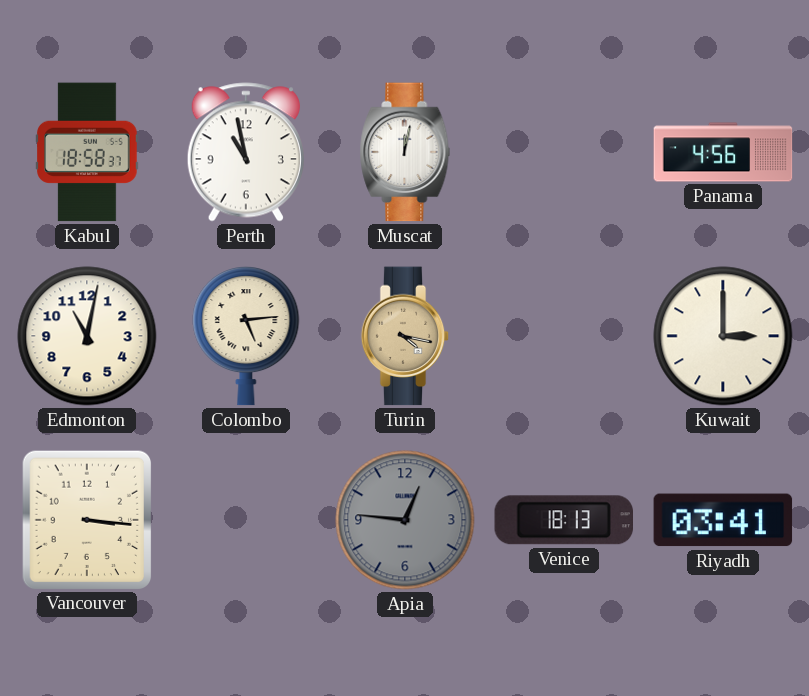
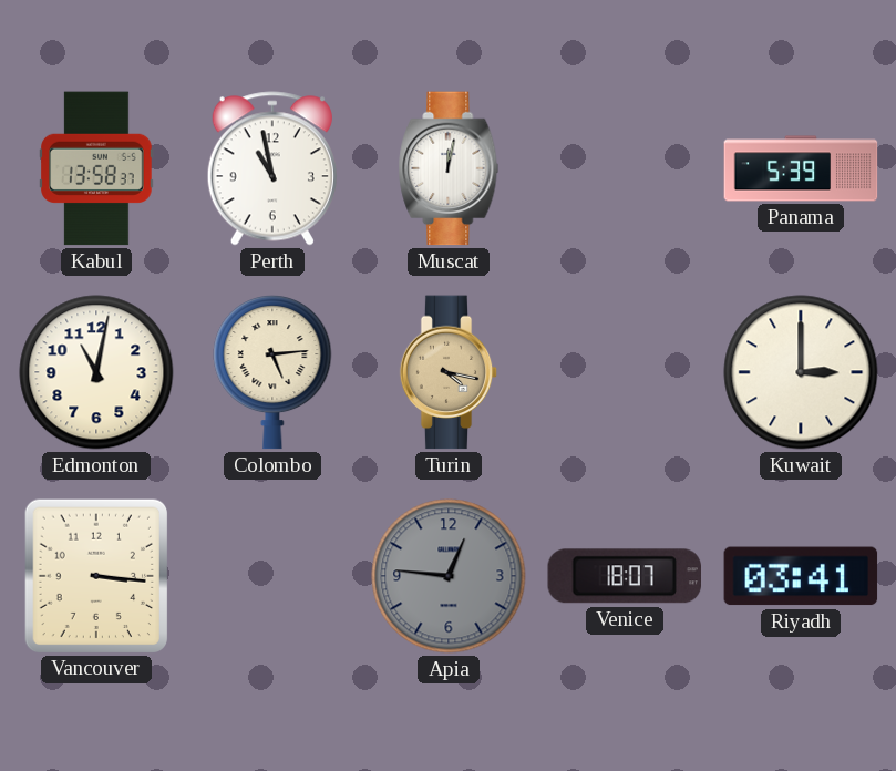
Kabul: 18:58 -> 13:58
Panama: 4:56 -> 5:39
Venice: 18:13 -> 18:07
